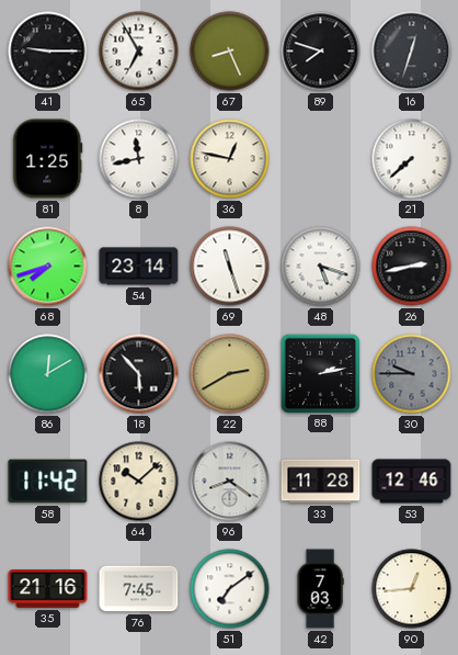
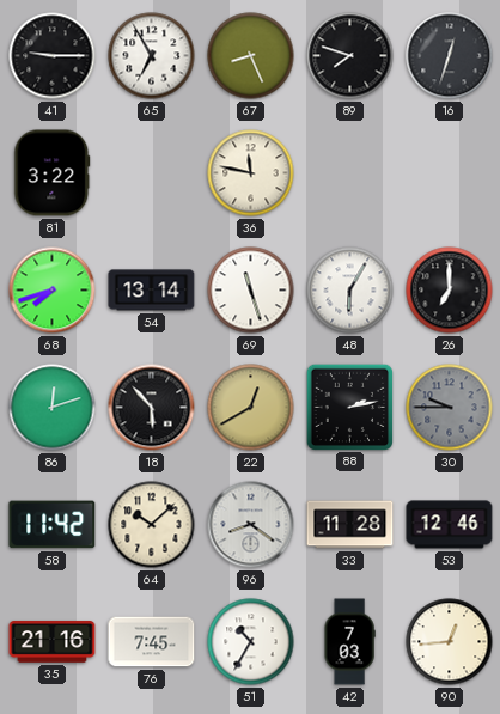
81: 1:25 -> 3:22
8: 11:43 -> none
36: 12:47 -> 11:47
21: 7:38 -> none
54: 23:14 -> 13:14
48: 5:18 -> 6:05
26: 2:43 -> 7:00
86: 12:10 -> 12:12
22: 2:40 -> 12:40
51: 7:09 -> 10:35
